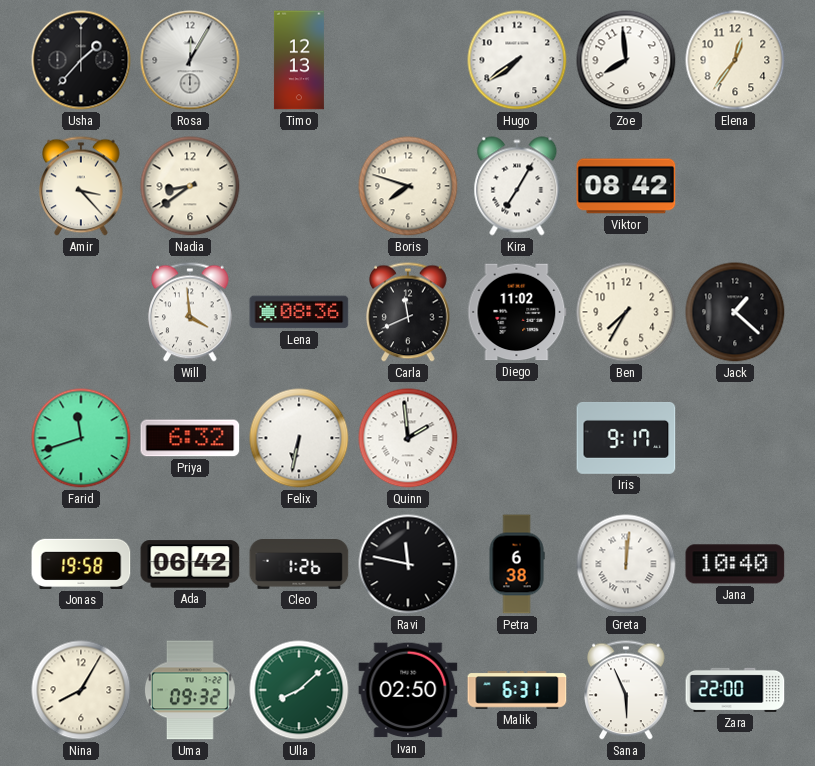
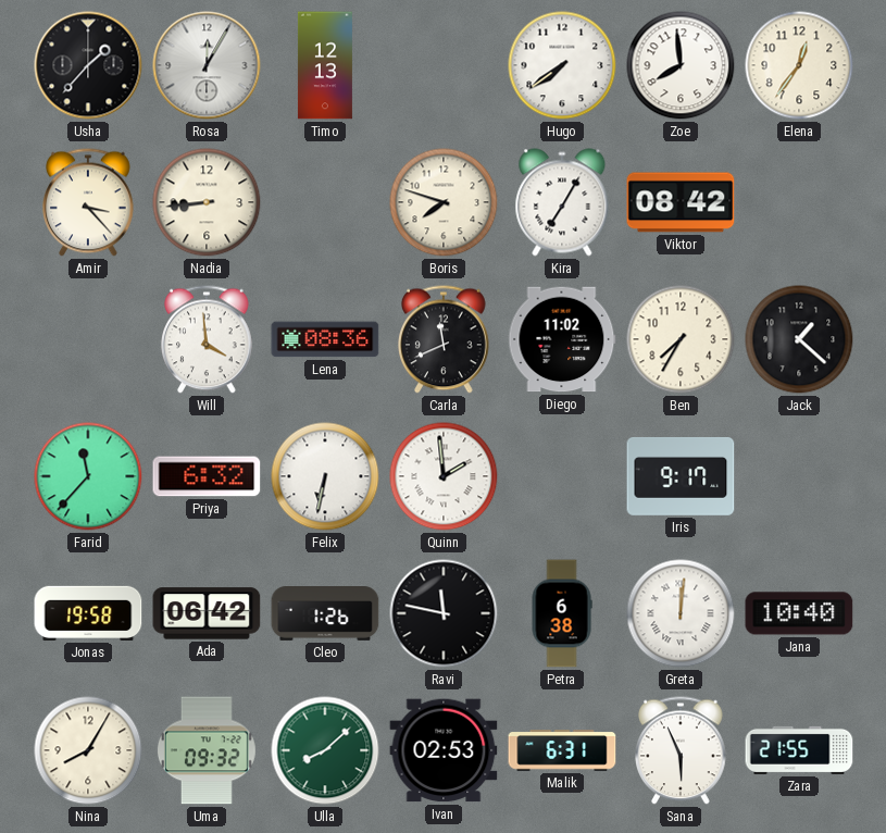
Nadia: 8:39 -> 8:44
Farid: 11:42 -> 11:37
Ivan: 02:50 -> 02:53
Zara: 22:00 -> 21:55
